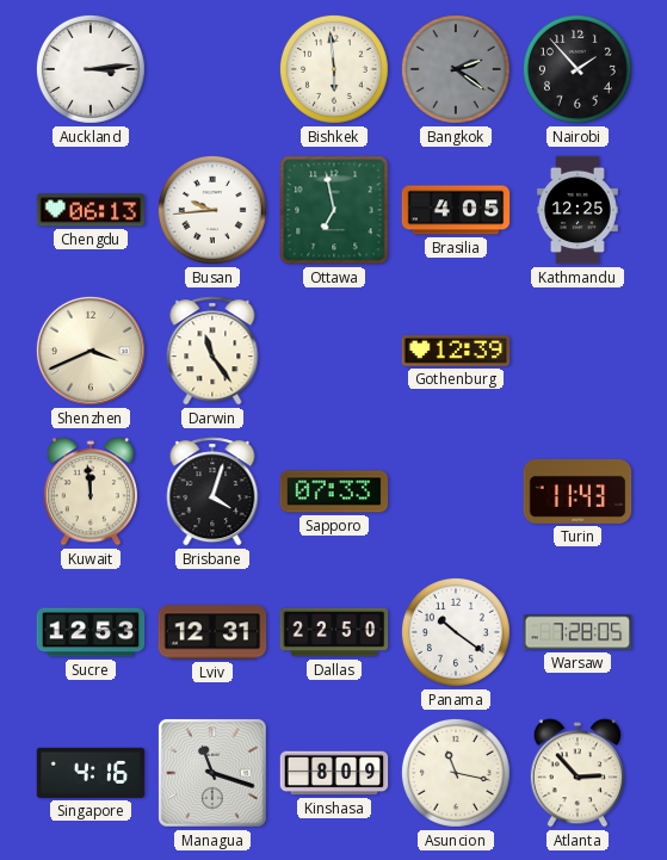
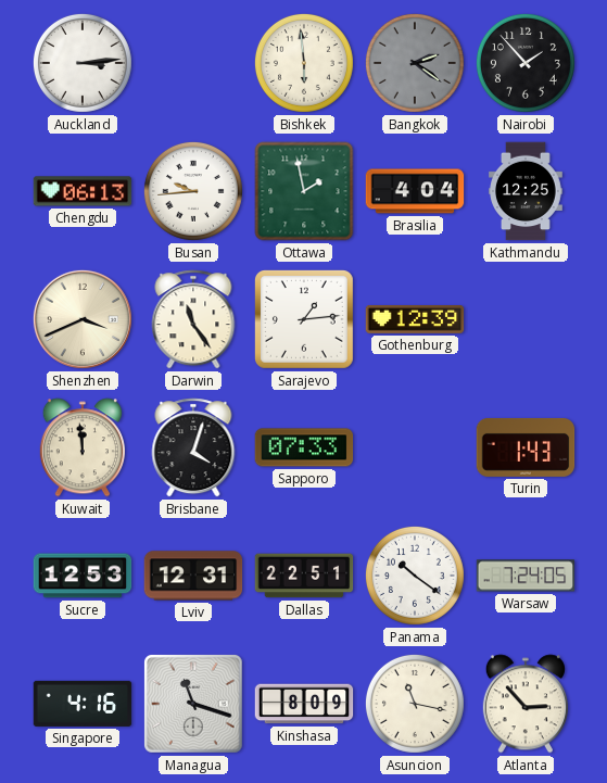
Ottawa: 6:58 -> 1:58
Brasilia: 4:05 -> 4:04
Sarajevo: none -> 1:14
Turin: 11:43 -> 1:43
Dallas: 22:50 -> 22:51
Warsaw: 7:28 -> 7:24
